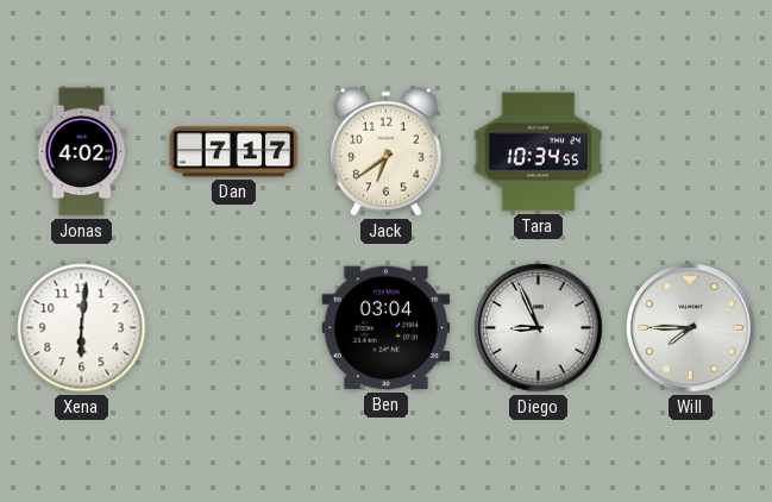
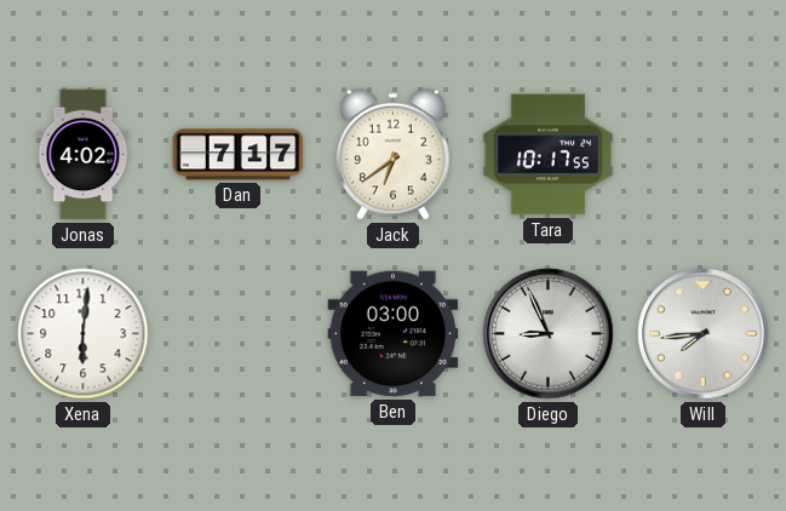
Tara: 10:34 -> 10:17
Ben: 03:04 -> 03:00
Will: 7:45 -> 7:44
